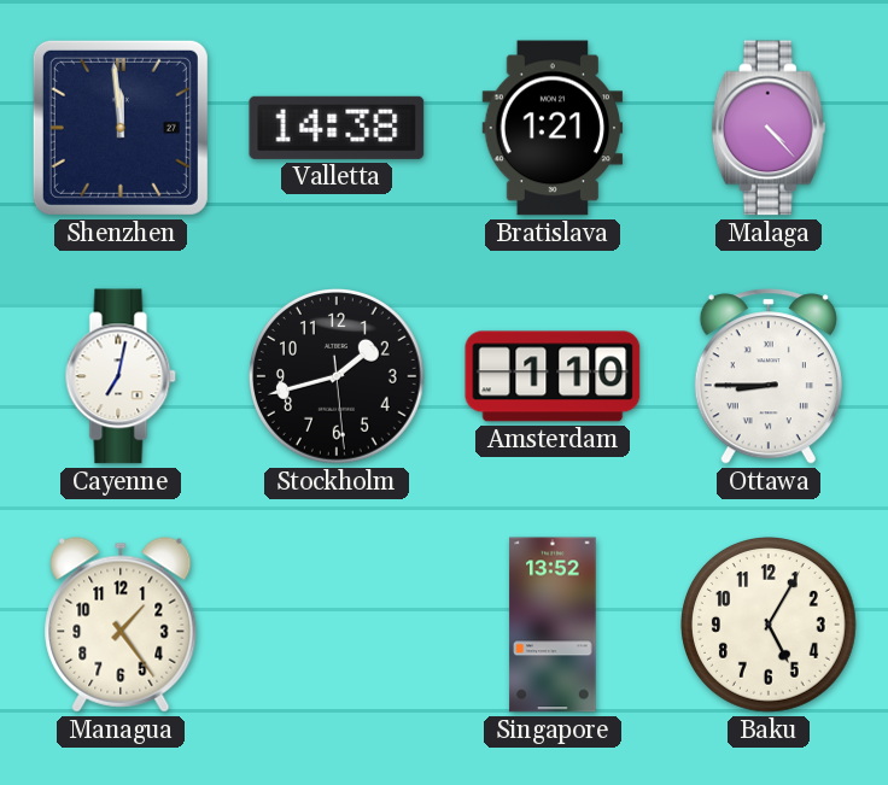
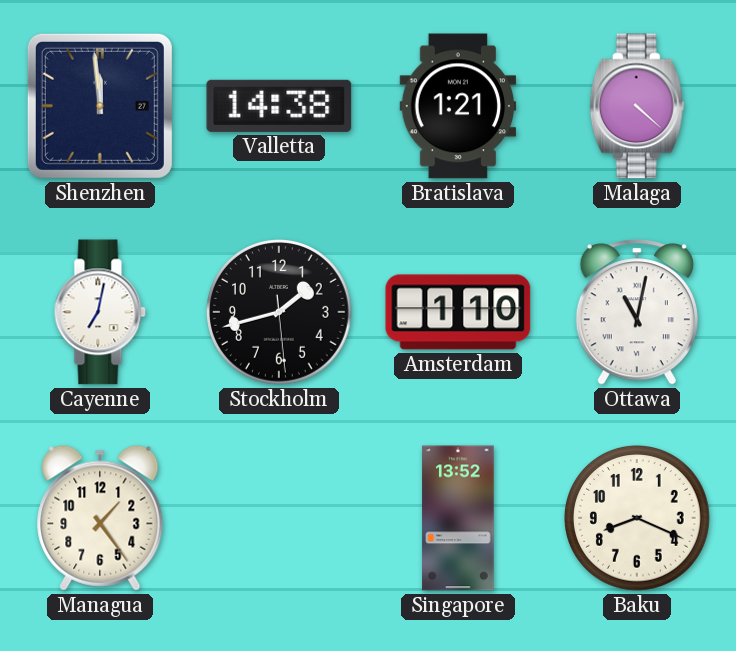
Malaga: 4:23 -> 4:22
Ottawa: 8:45 -> 11:02
Baku: 5:05 -> 8:19
